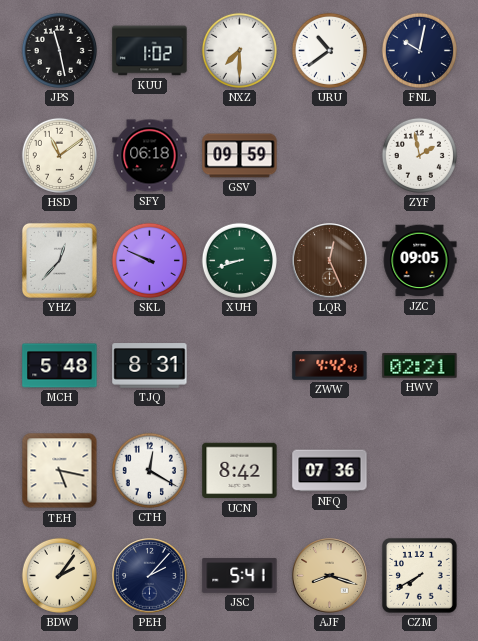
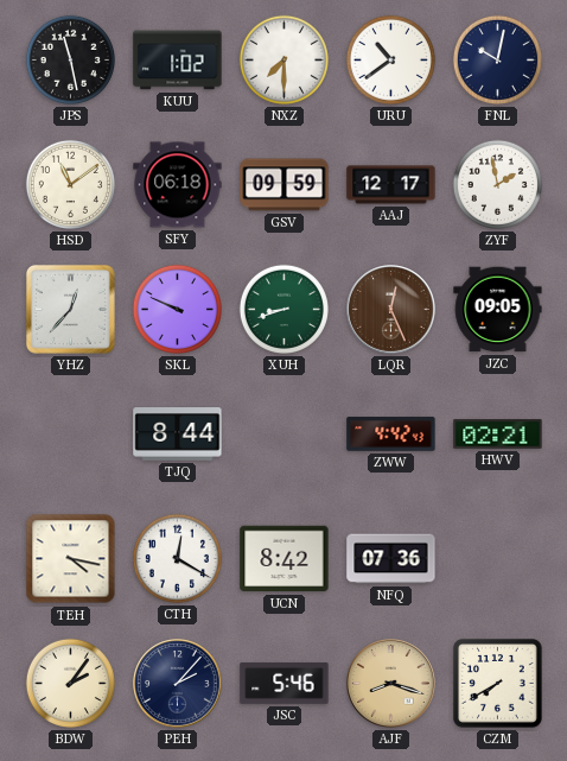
AAJ: none -> 12:17
MCH: 5:48 -> none
TJQ: 8:31 -> 8:44
TEH: 5:17 -> 4:17
JSC: 5:41 -> 5:46
